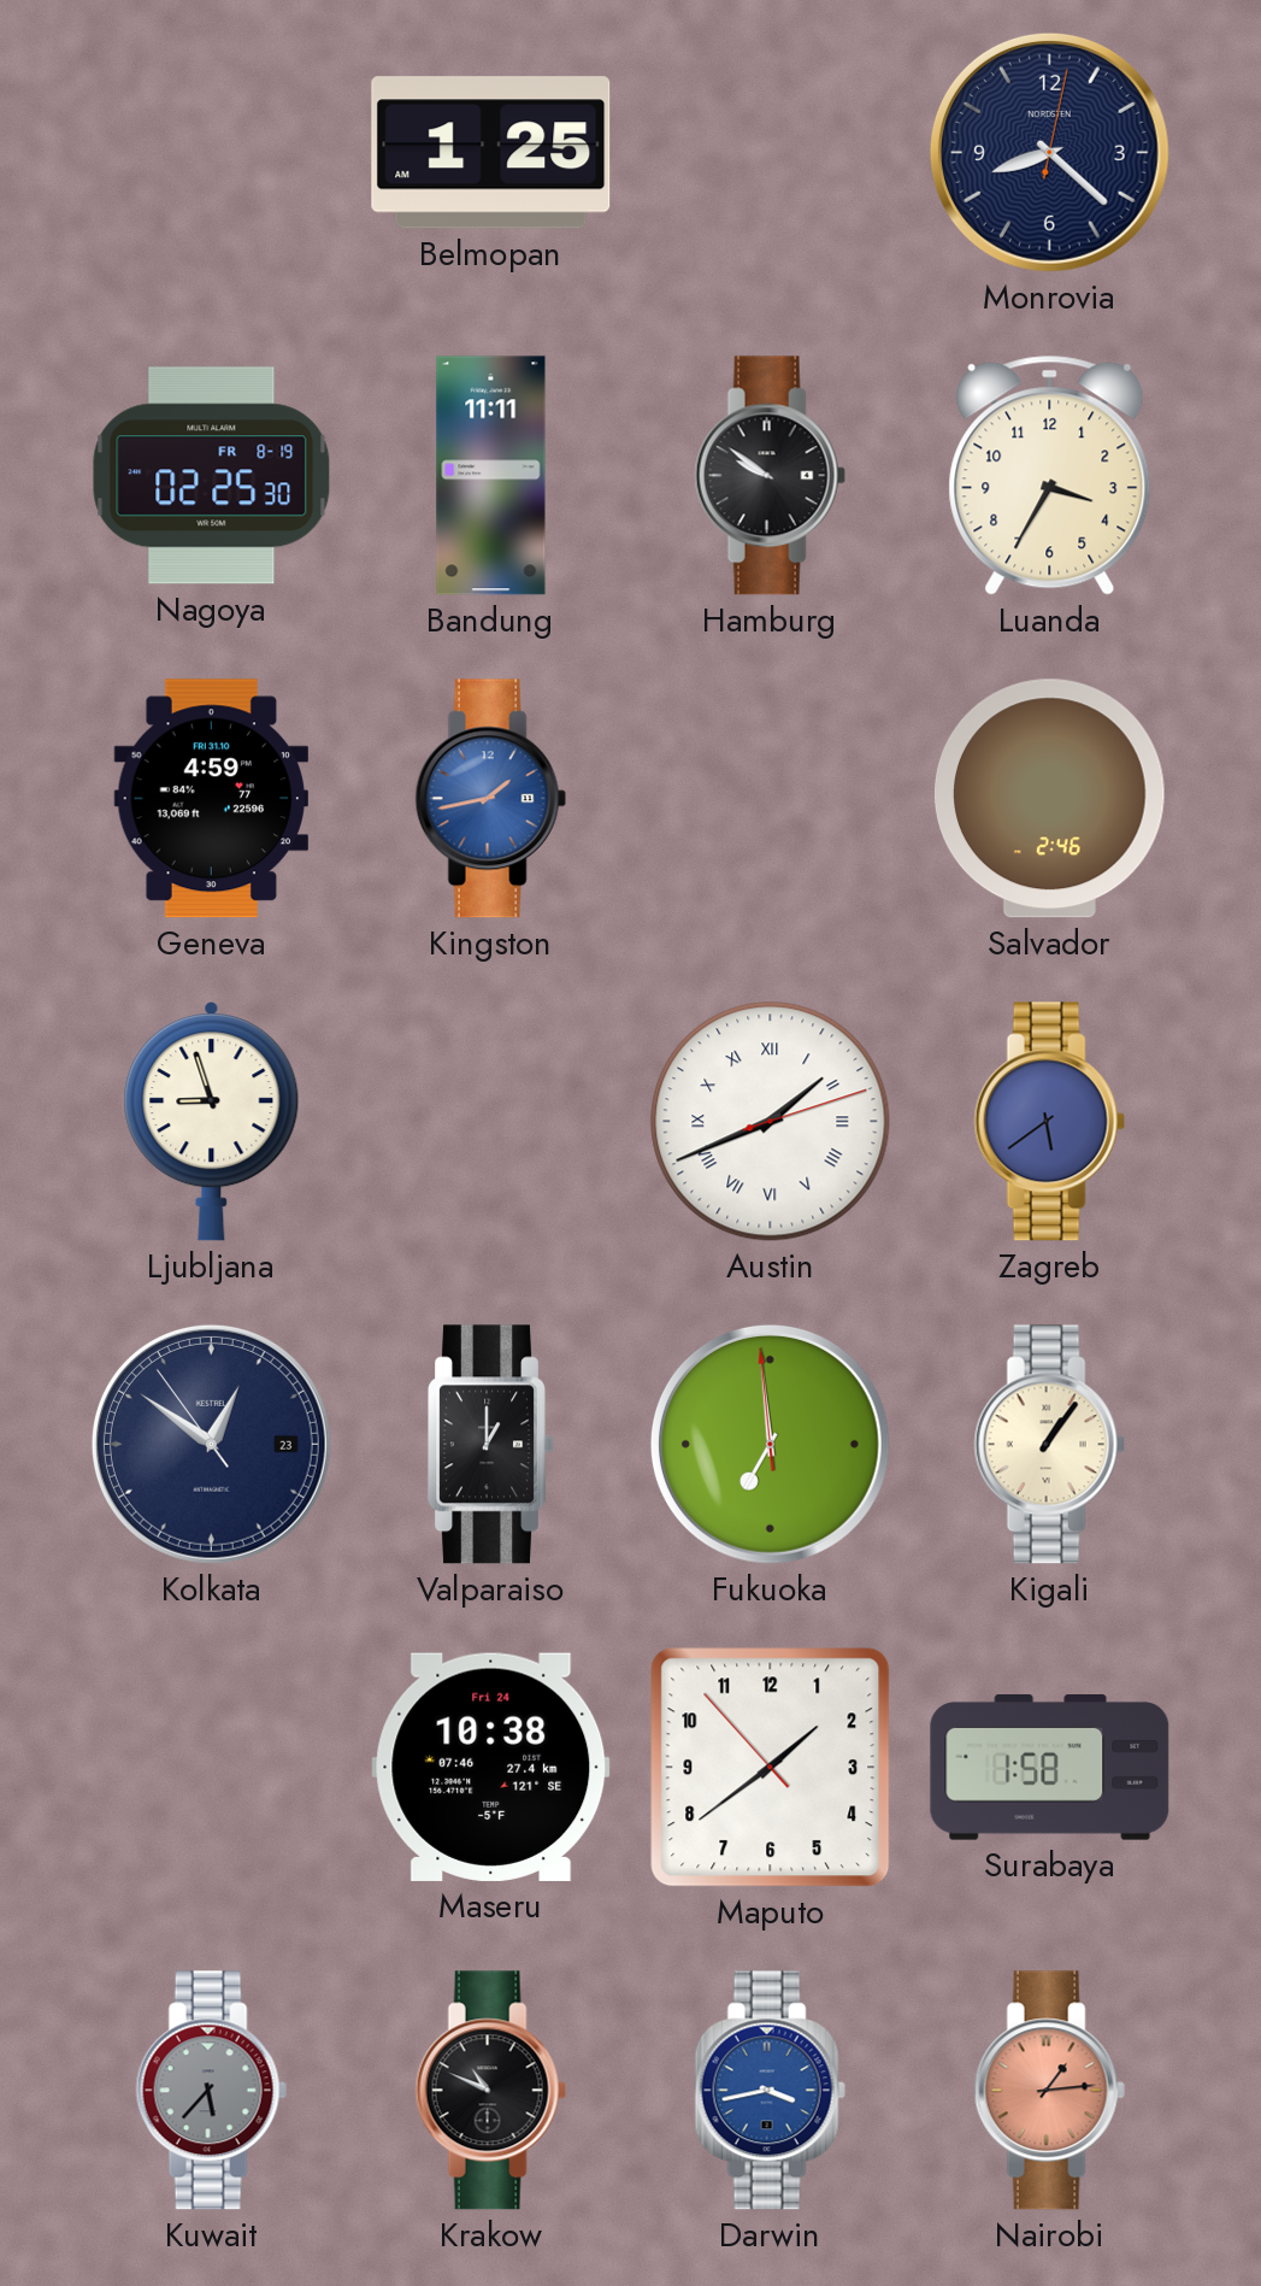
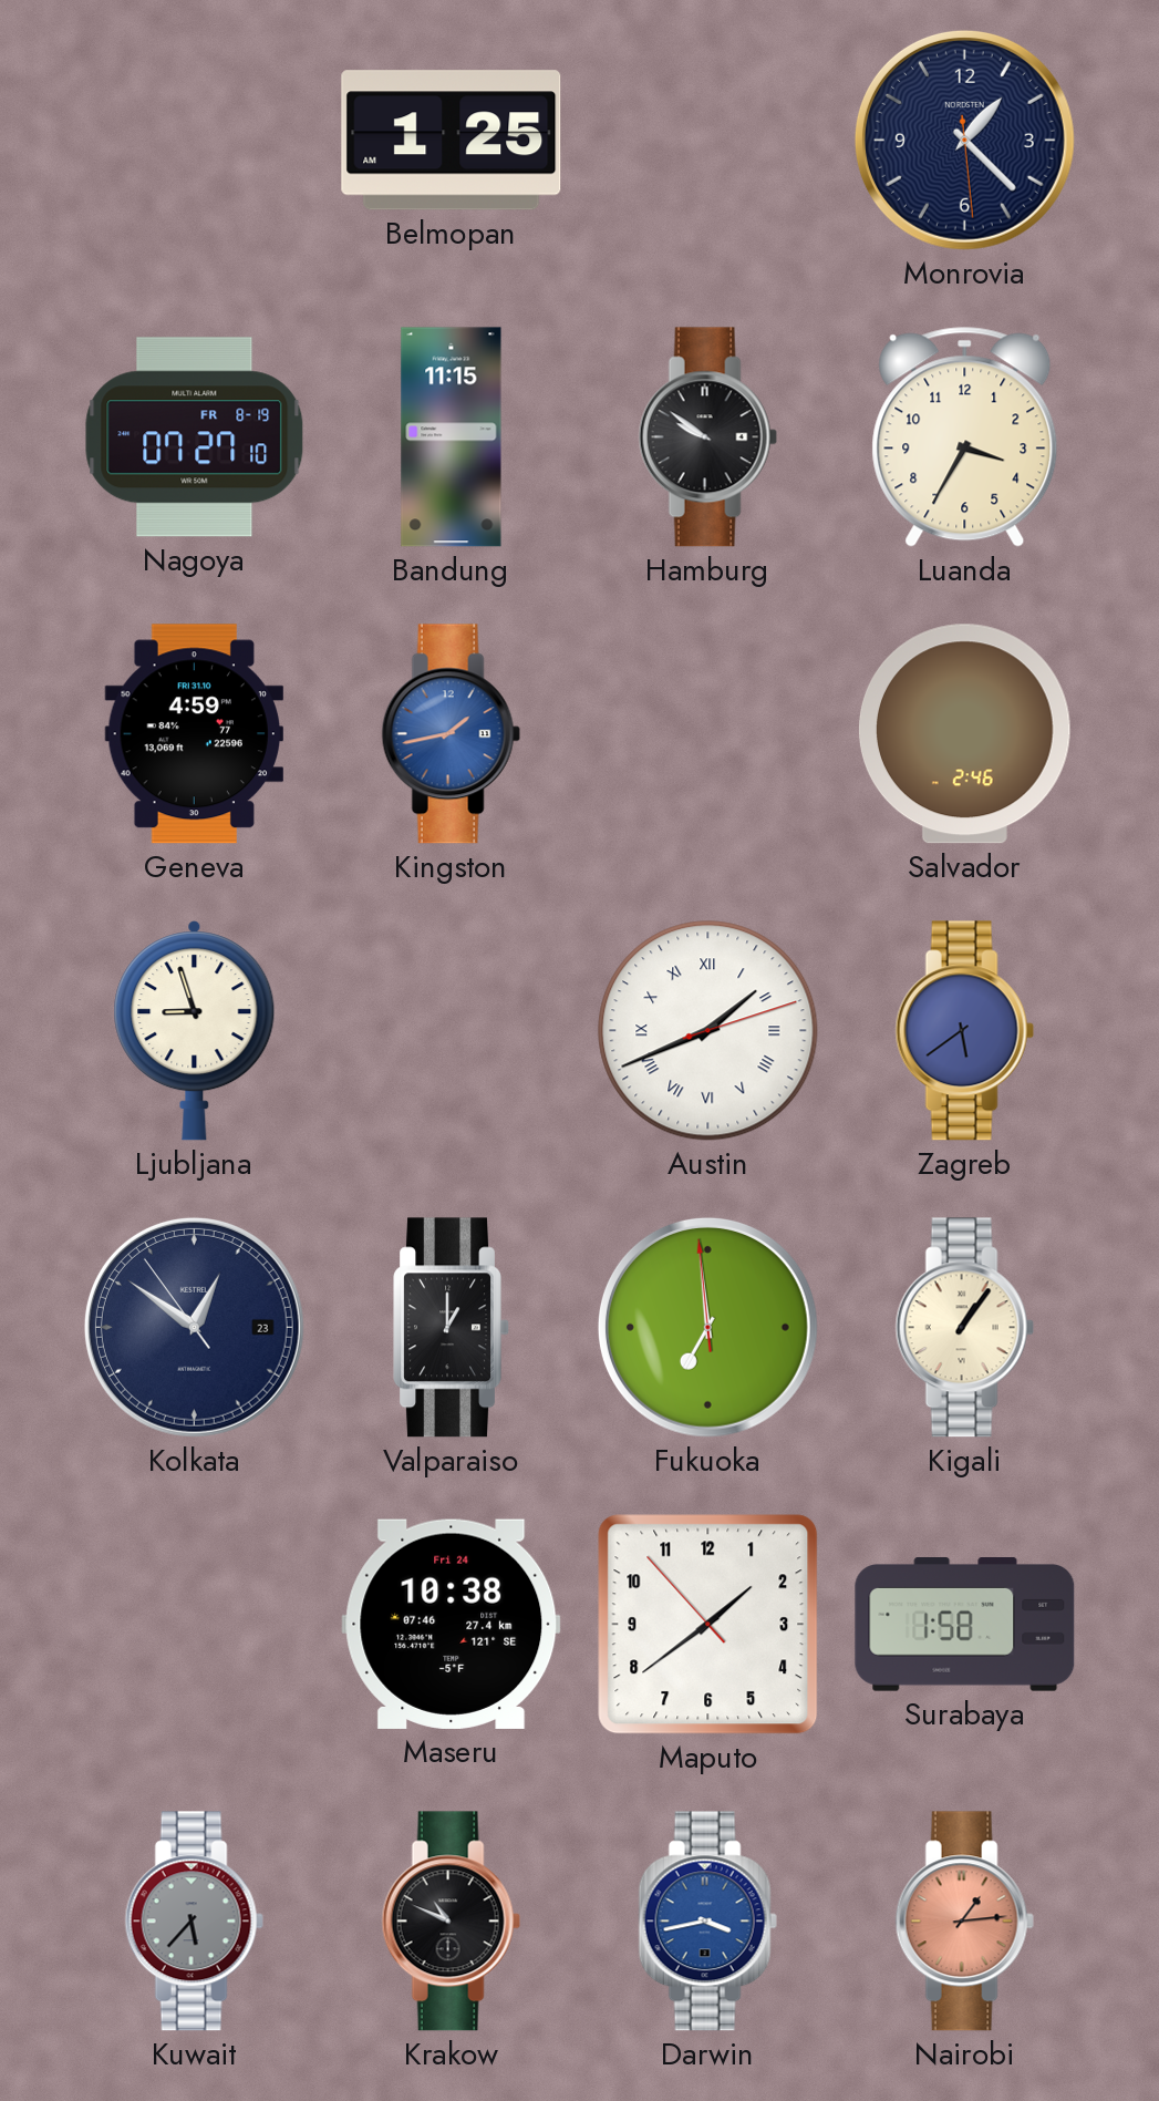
Monrovia: 8:22 -> 1:22
Nagoya: 02:25 -> 07:27
Bandung: 11:11 -> 11:15
